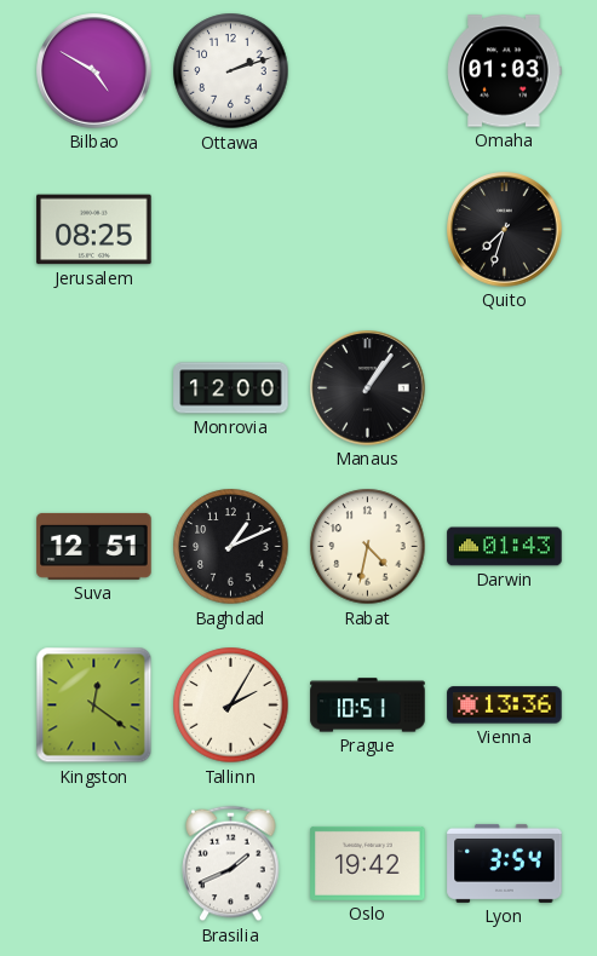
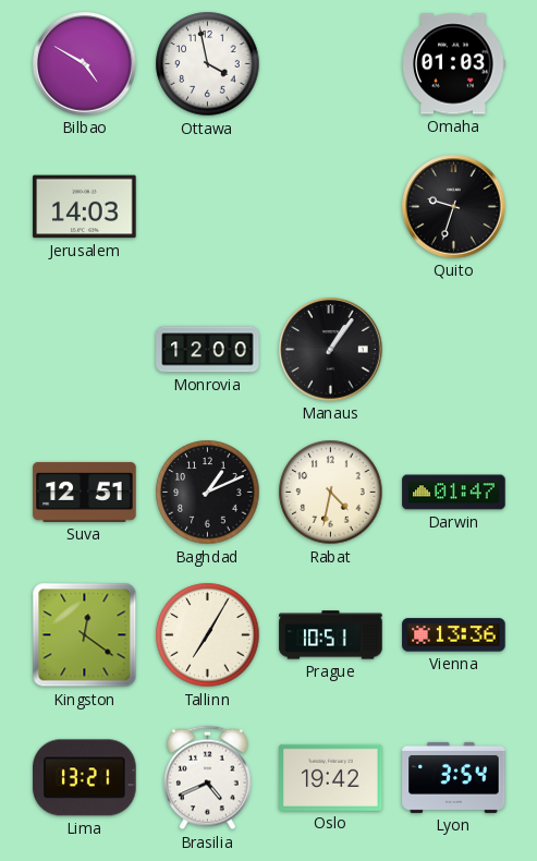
Ottawa: 2:12 -> 3:58
Jerusalem: 08:25 -> 14:03
Quito: 7:33 -> 9:33
Darwin: 01:43 -> 01:47
Tallinn: 2:05 -> 7:05
Lima: none -> 13:21
Brasilia: 1:41 -> 4:41
